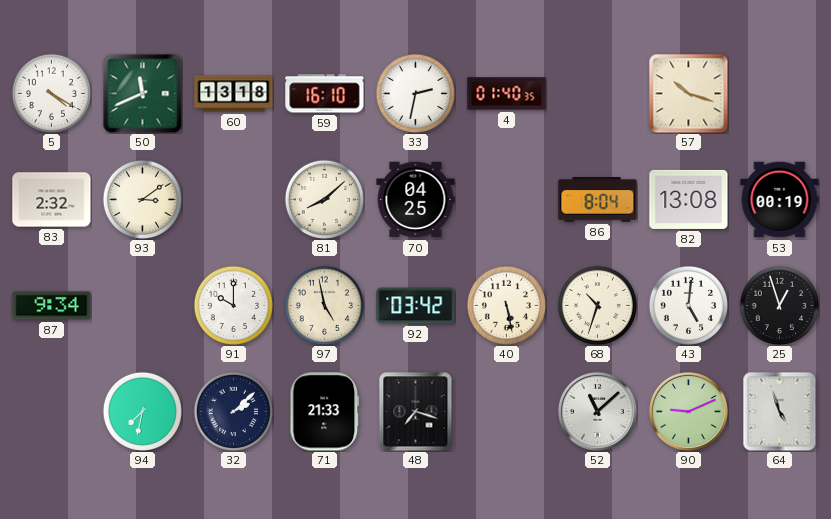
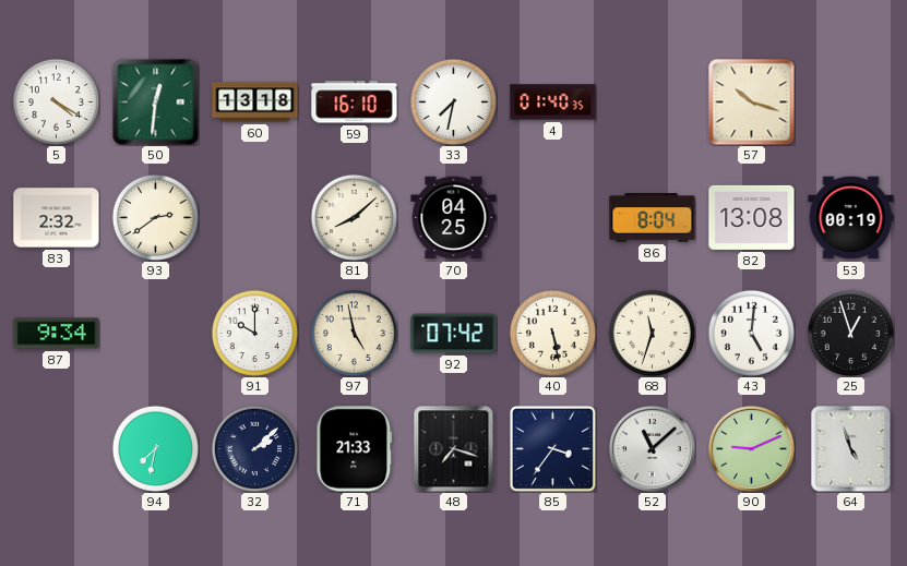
50: 11:41 -> 12:31
33: 2:32 -> 7:32
93: 3:09 -> 2:39
92: 03:42 -> 07:42
68: 10:33 -> 11:33
85: none -> 3:36
